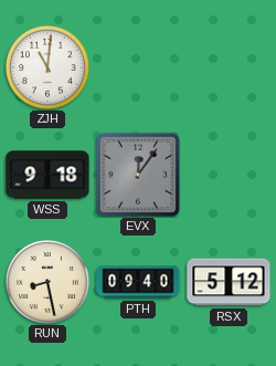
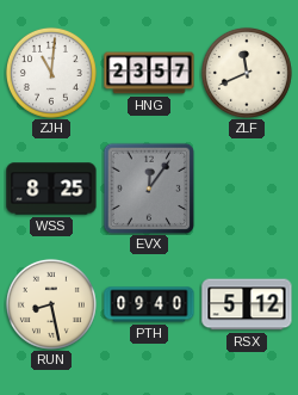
HNG: none -> 23:57
ZLF: none -> 11:41
WSS: 9:18 -> 8:25
